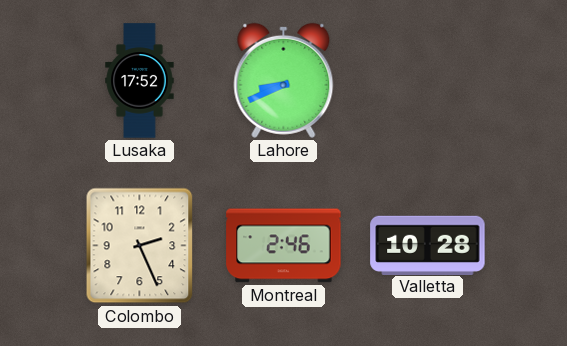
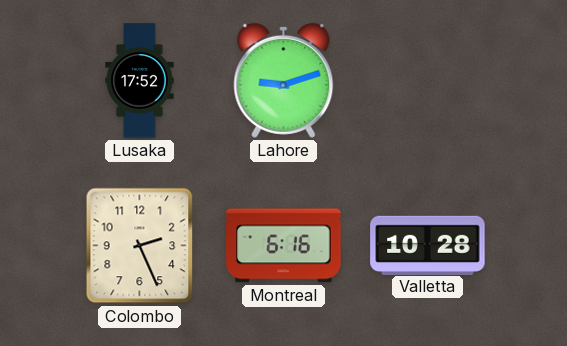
Lahore: 8:41 -> 9:12
Montreal: 2:46 -> 6:16
